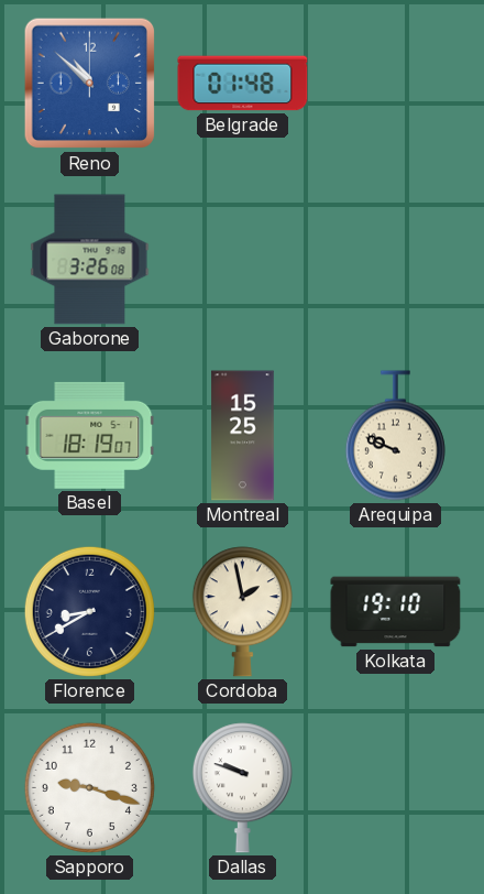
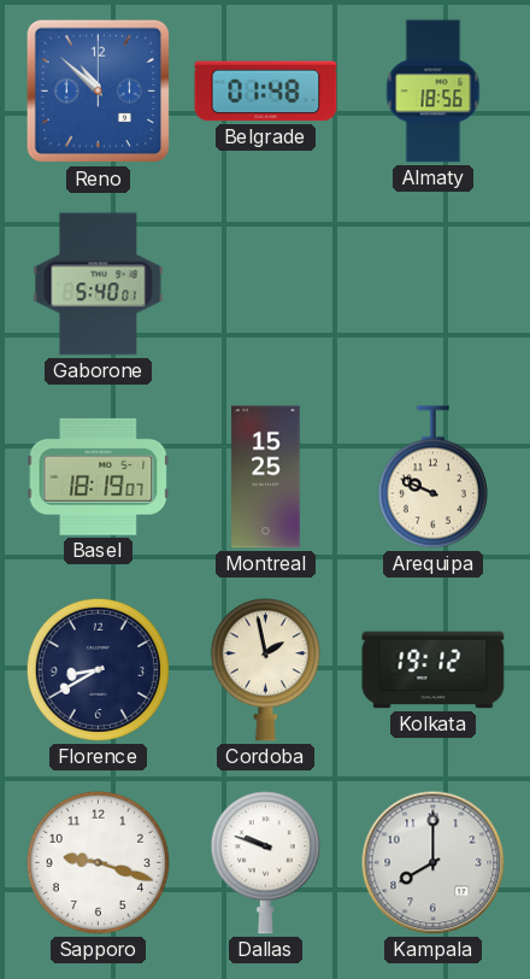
Almaty: none -> 18:56
Gaborone: 3:26 -> 5:40
Kolkata: 19:10 -> 19:12
Kampala: none -> 8:00
